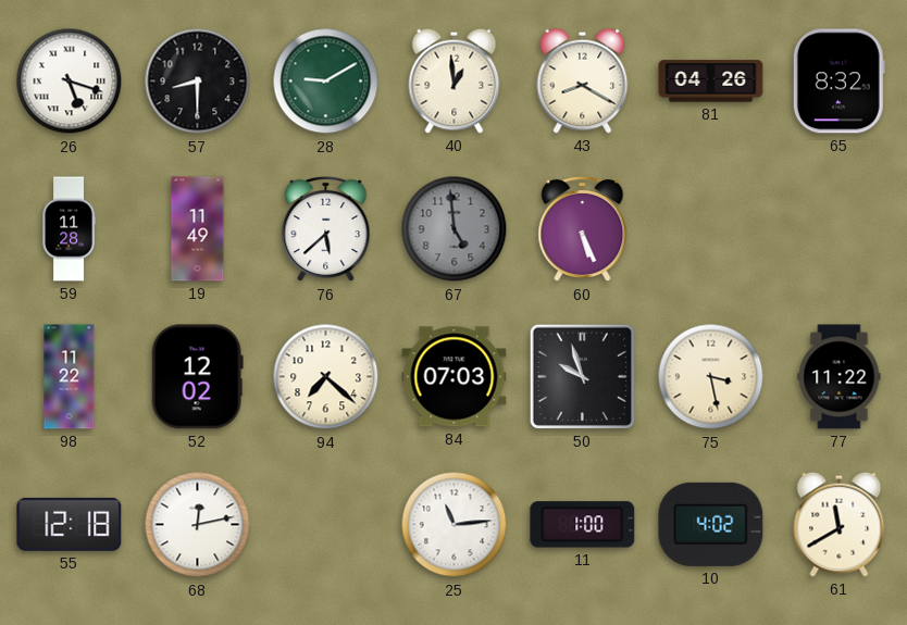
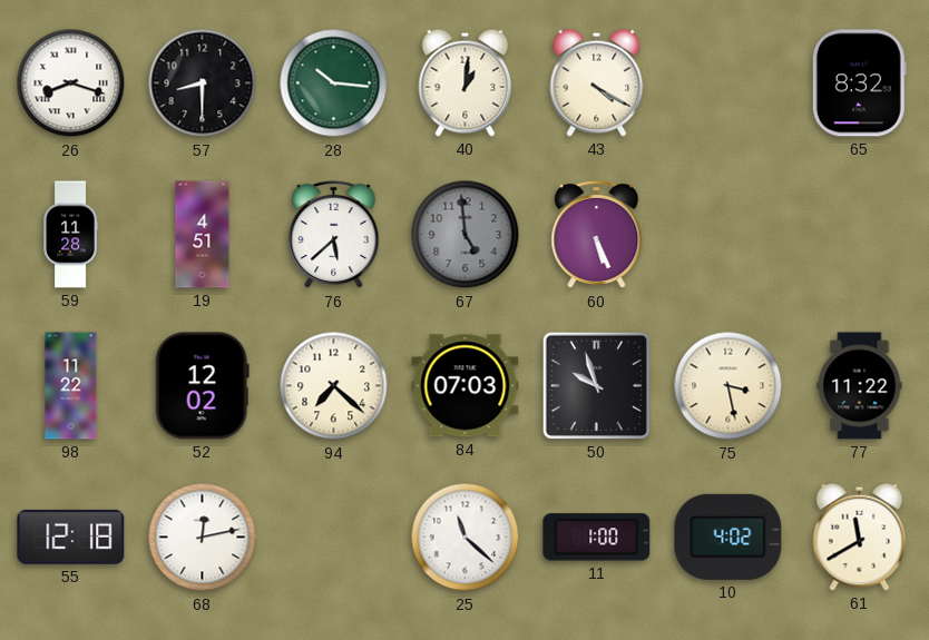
26: 5:18 -> 8:18
28: 9:10 -> 10:16
40: 12:59 -> 1:01
43: 8:20 -> 4:20
81: 04:26 -> none
19: 11:49 -> 4:51
25: 11:14 -> 11:22
